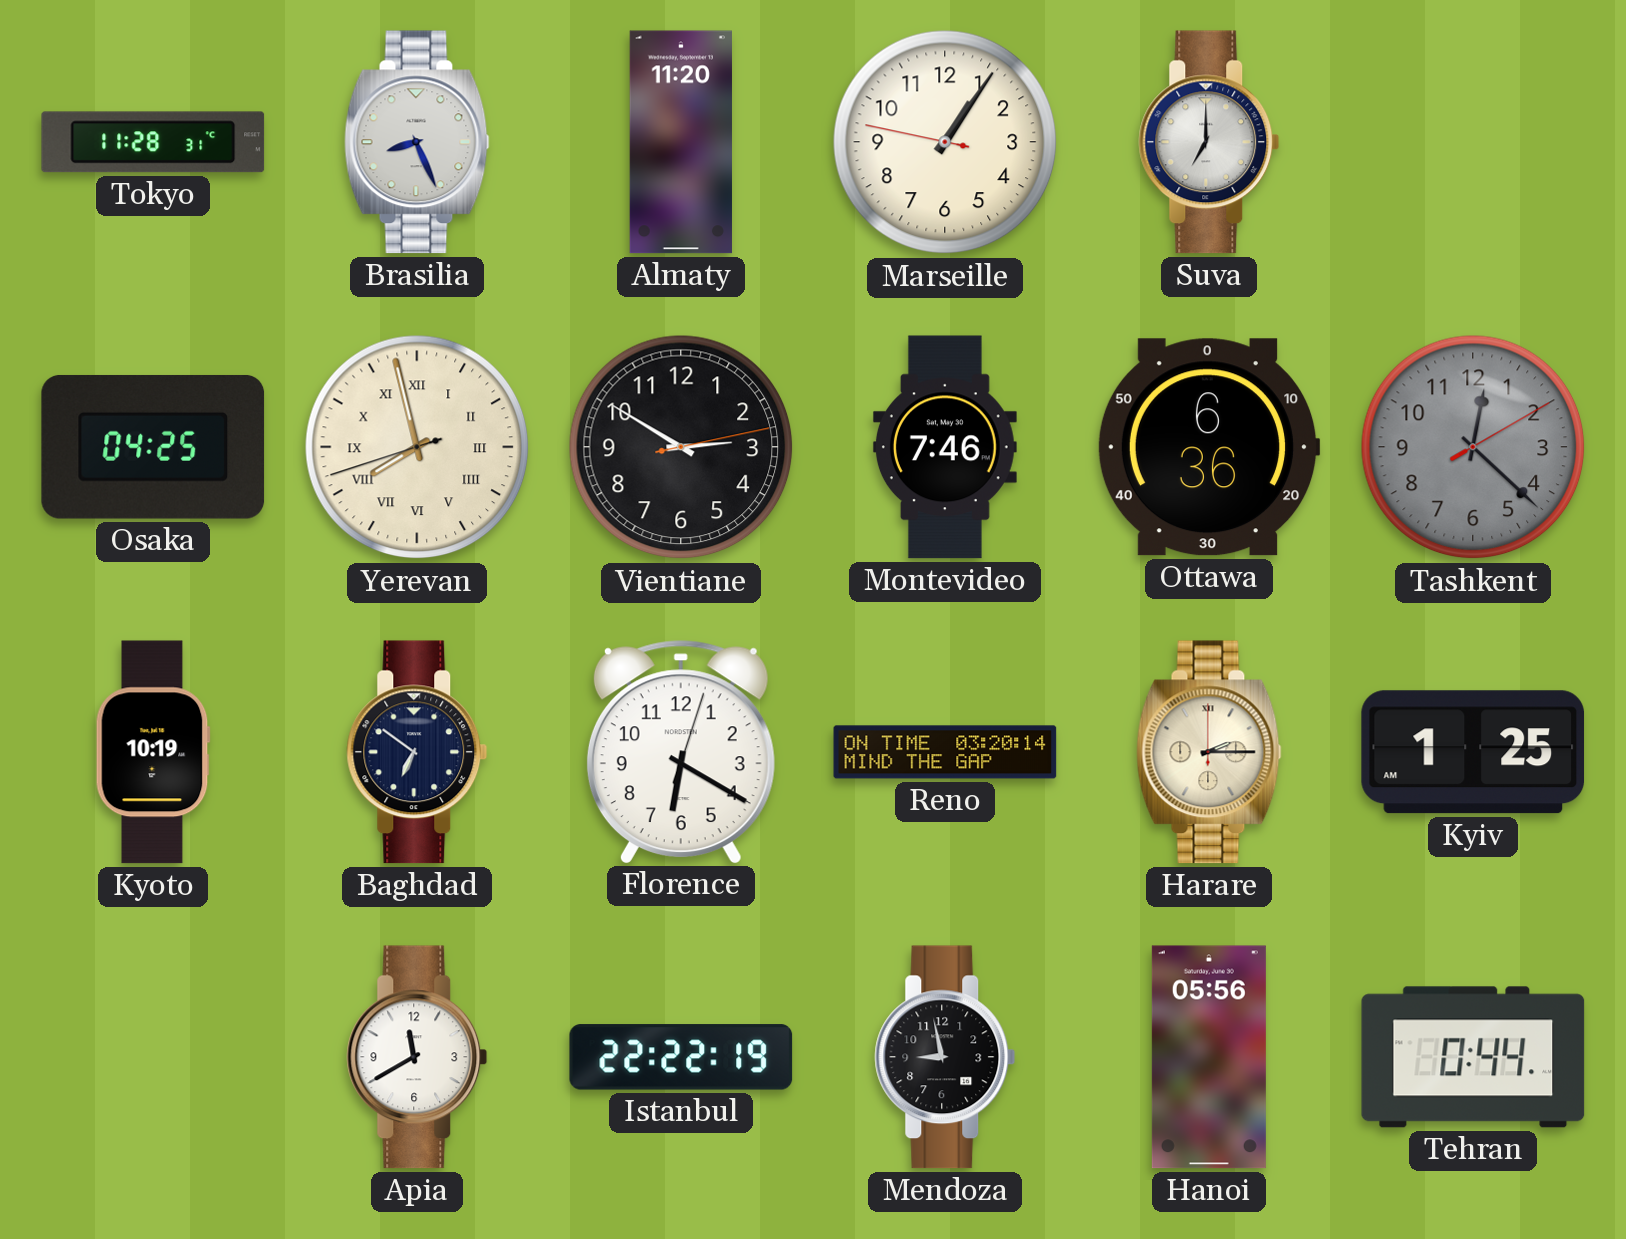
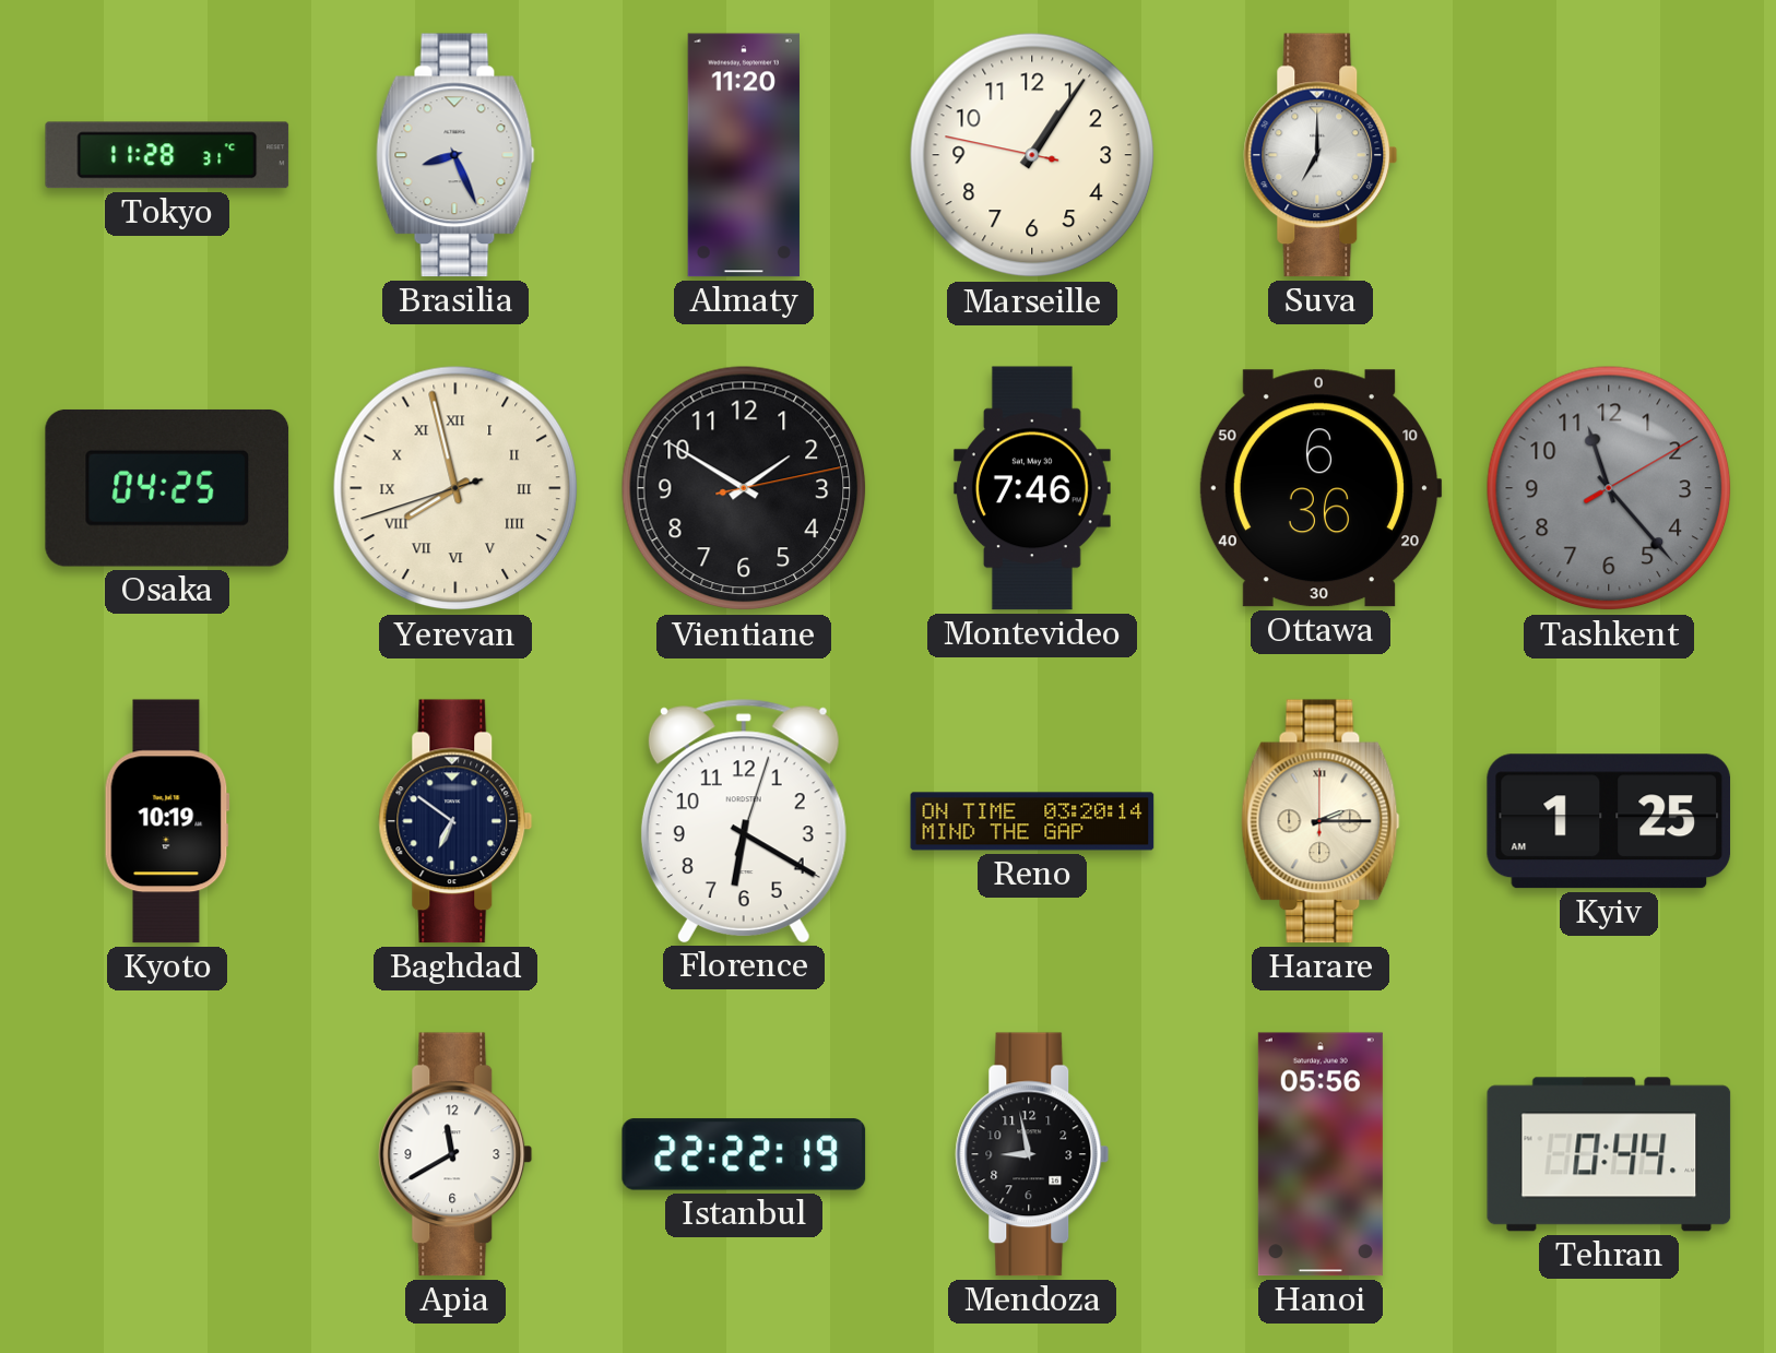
Vientiane: 2:50 -> 1:50
Tashkent: 12:22 -> 11:23
